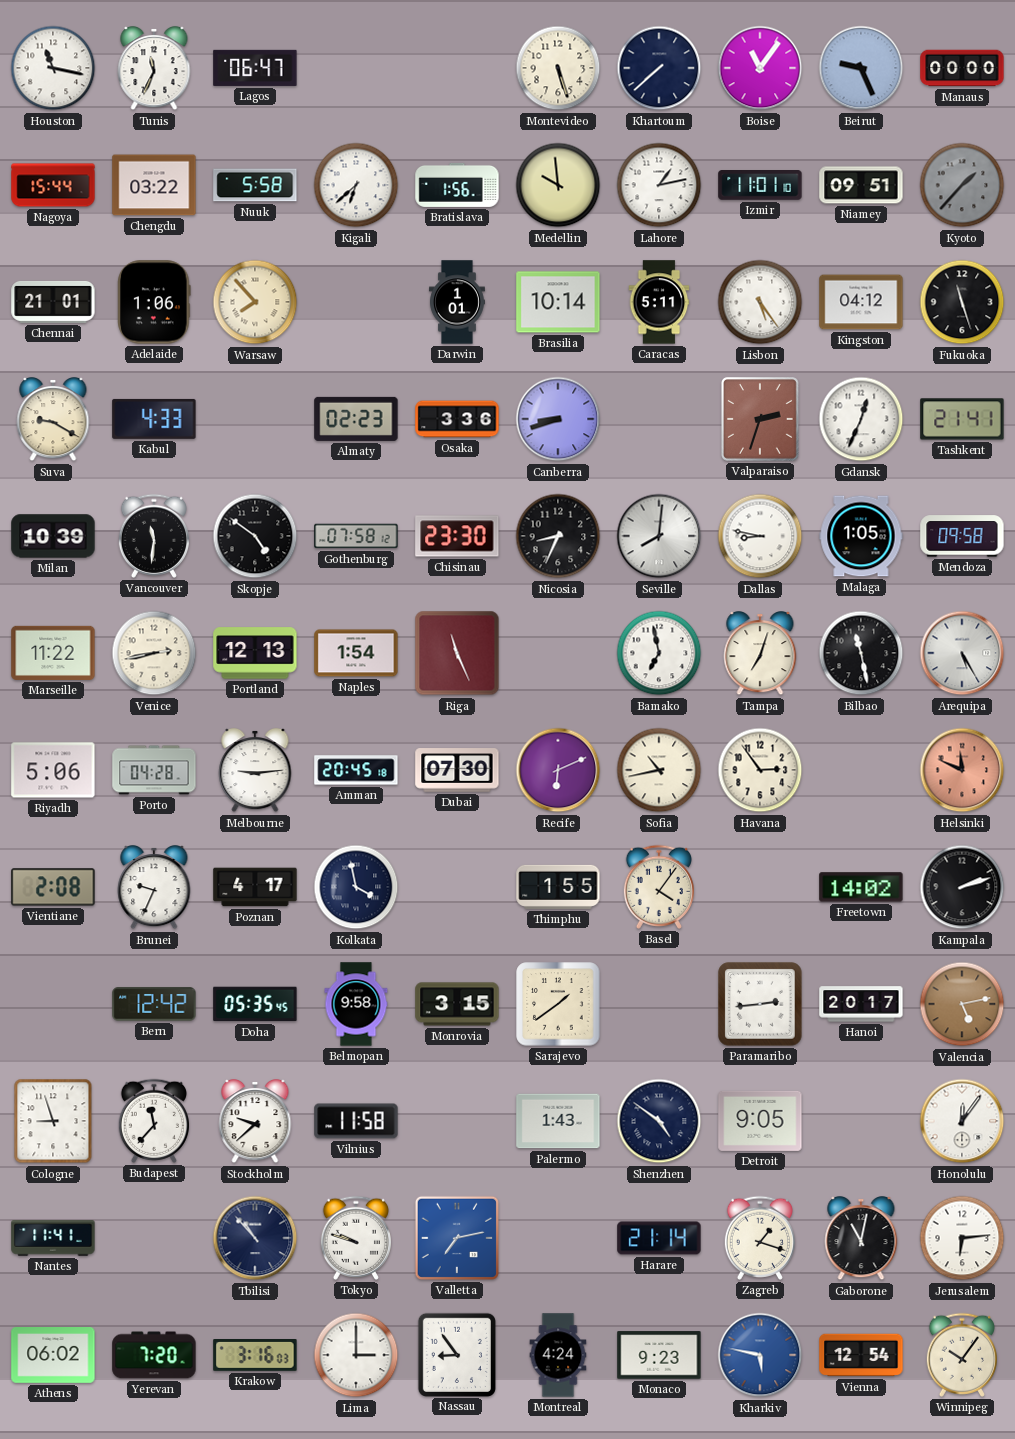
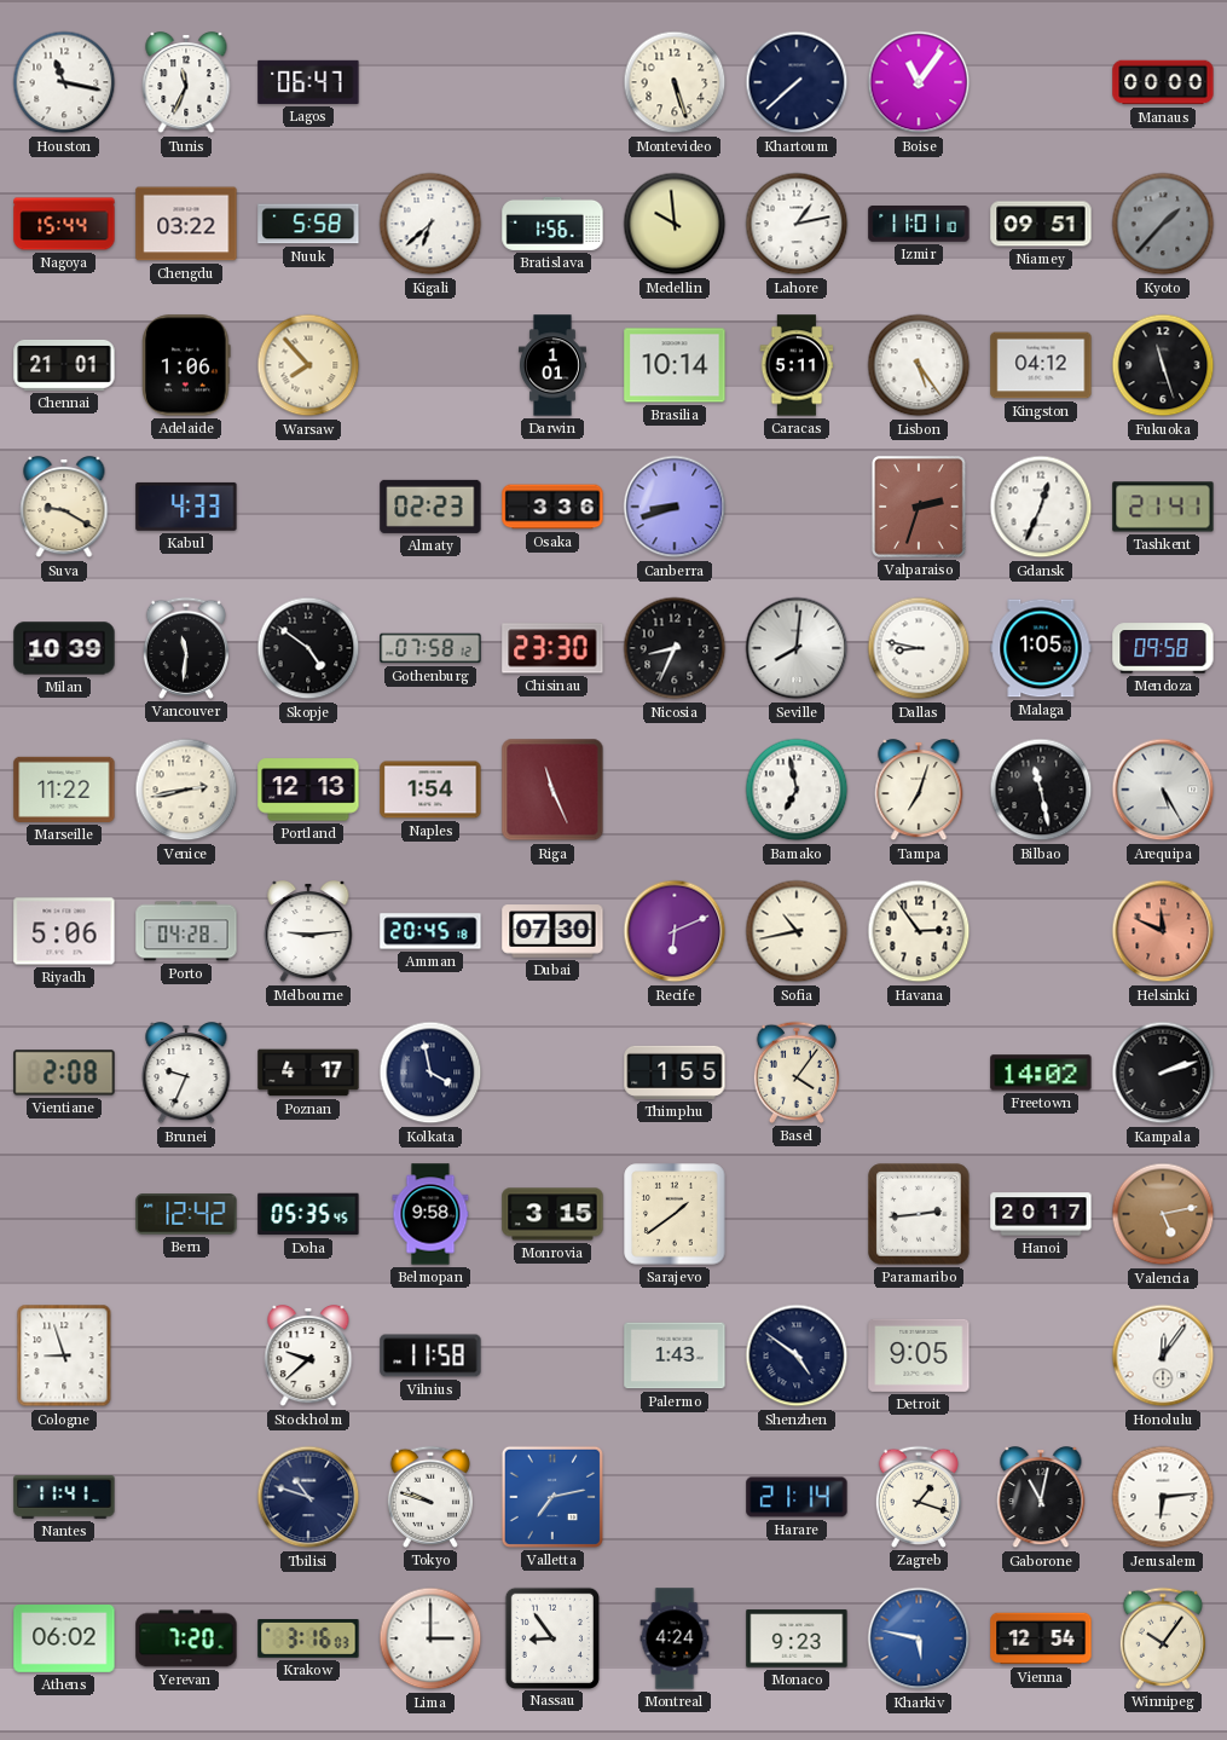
Beirut: 9:26 -> none
Budapest: 11:37 -> none
Tbilisi: 10:53 -> 10:48
